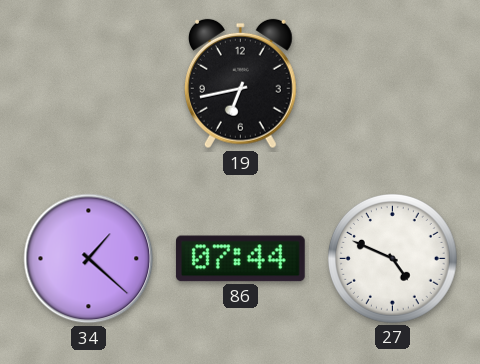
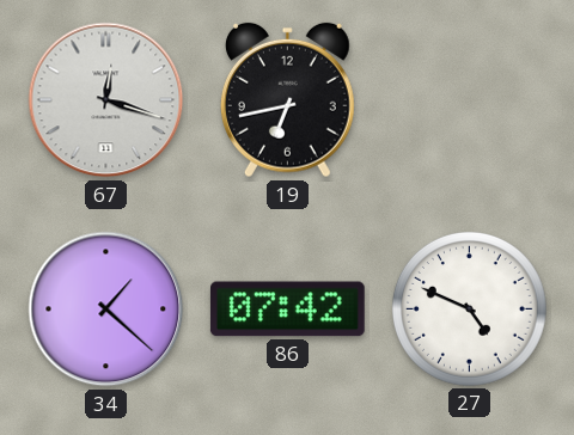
67: none -> 12:18
86: 07:44 -> 07:42
